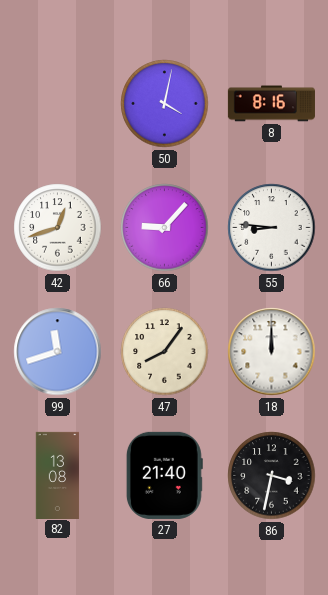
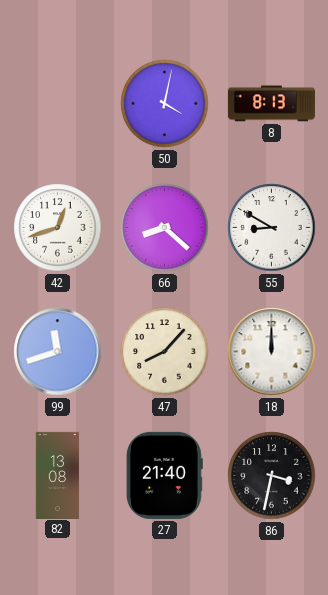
8: 8:16 -> 8:13
66: 9:07 -> 8:22
55: 8:46 -> 8:50
47: 8:06 -> 8:07
